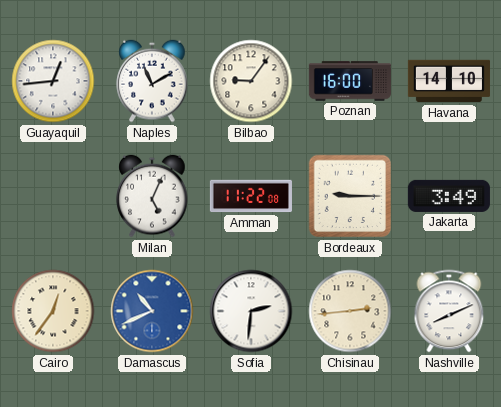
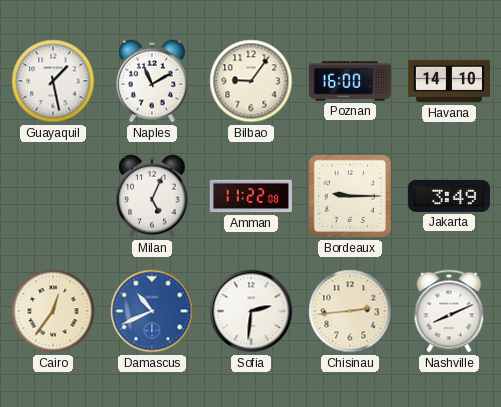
Guayaquil: 12:44 -> 1:28
